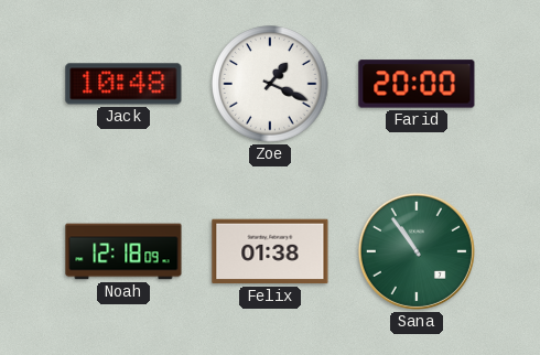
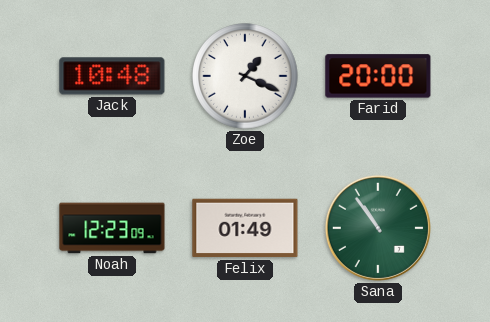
Noah: 12:18 -> 12:23
Felix: 01:38 -> 01:49
